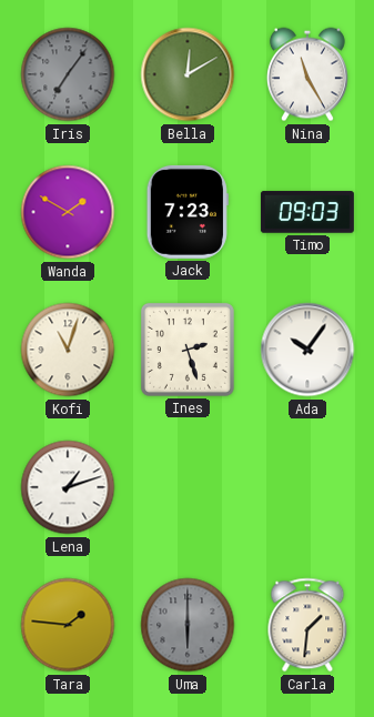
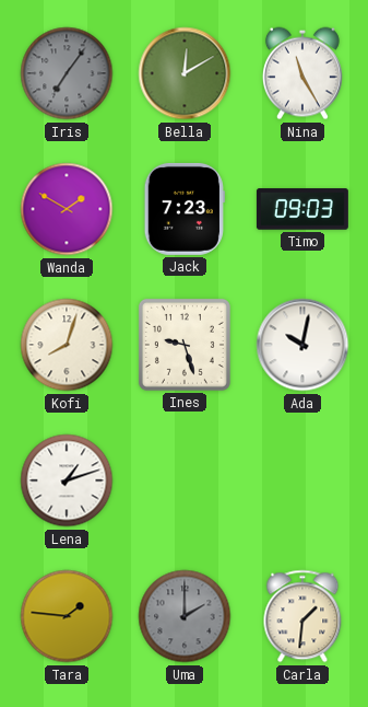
Kofi: 11:03 -> 8:03
Ines: 2:27 -> 9:27
Ada: 10:06 -> 10:02
Uma: 6:00 -> 2:00
